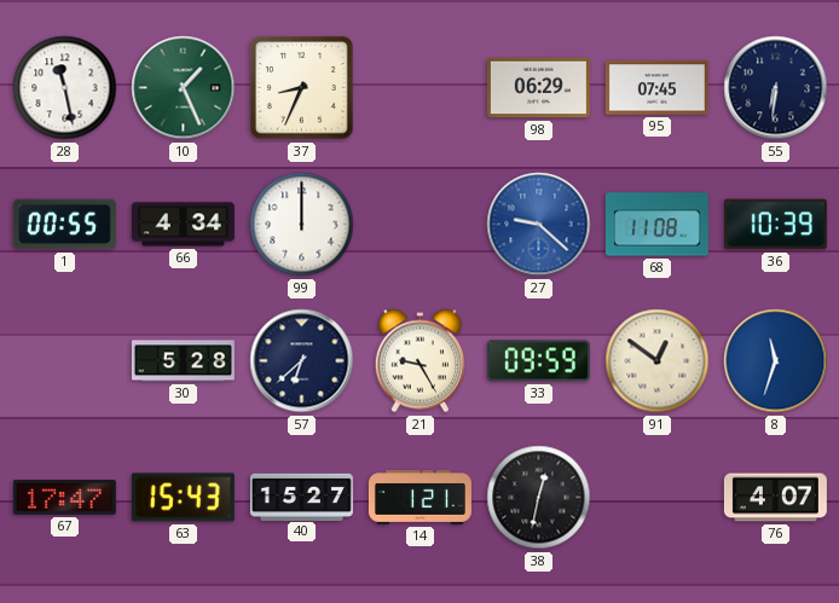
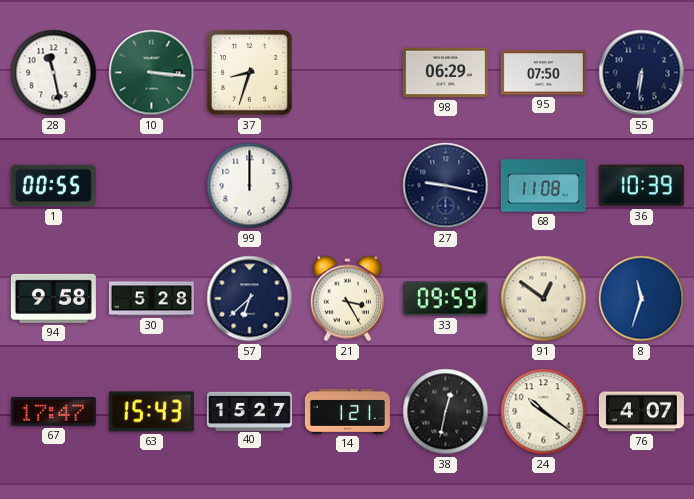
10: 1:26 -> 3:16
37: 8:34 -> 8:33
95: 07:45 -> 07:50
66: 4:34 -> none
27: 9:22 -> 9:17
27 dial: blue -> navy
94: none -> 9:58
21: 9:25 -> 3:25
24: none -> 10:21
